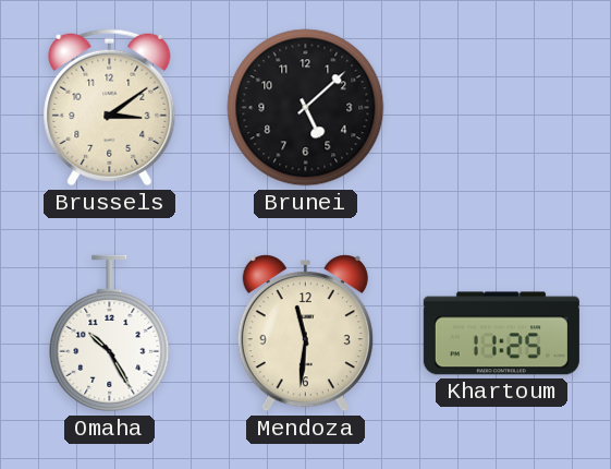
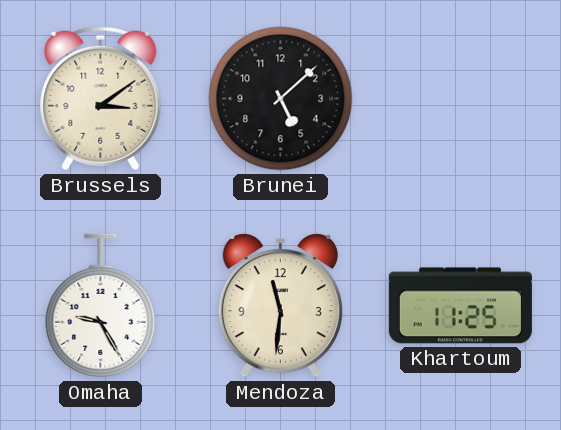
Omaha: 10:25 -> 9:25
